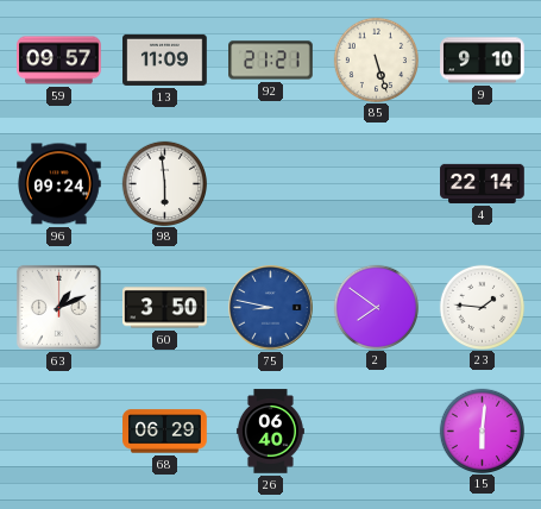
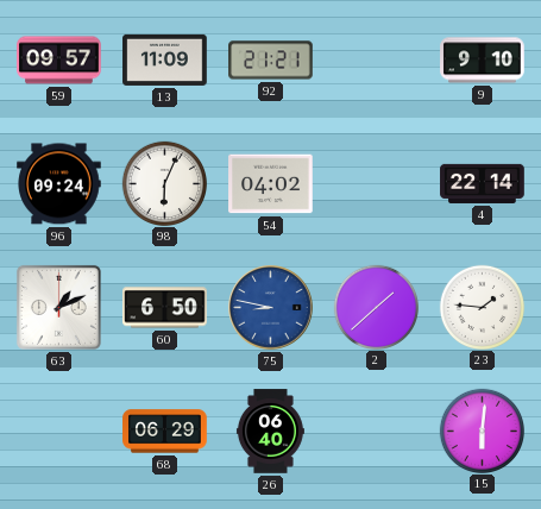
85: 5:27 -> none
98: 5:59 -> 6:04
54: none -> 04:02
60: 3:50 -> 6:50
2: 7:51 -> 1:38
